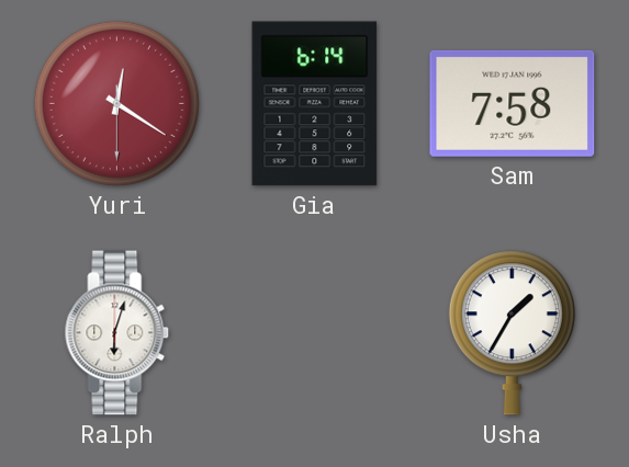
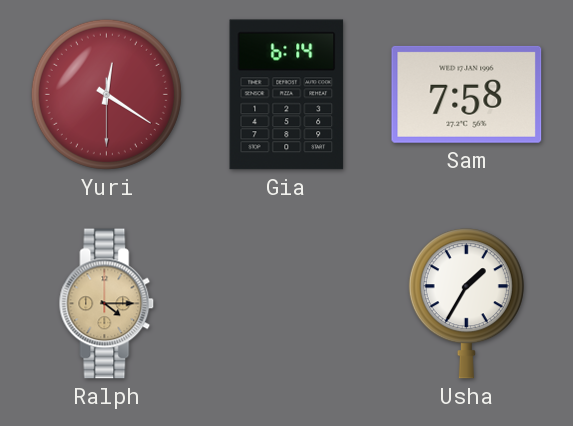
Ralph: 6:03 -> 4:15
Ralph dial: white -> champagne
